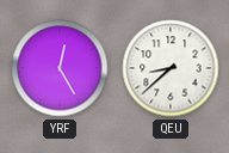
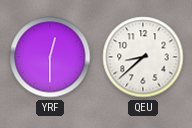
YRF: 12:25 -> 12:30
